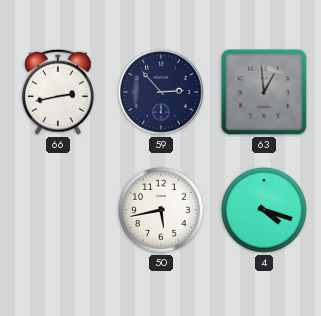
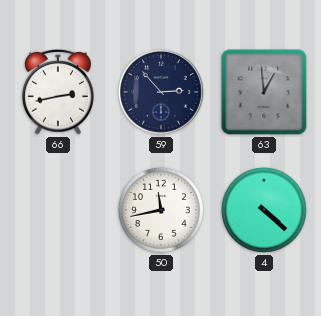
50: 5:43 -> 11:43
4: 4:18 -> 4:22
